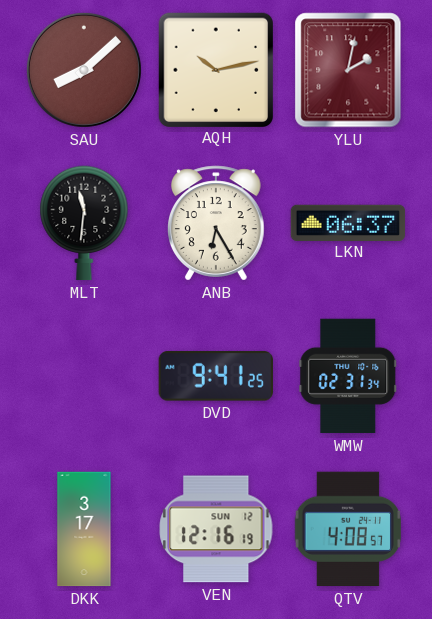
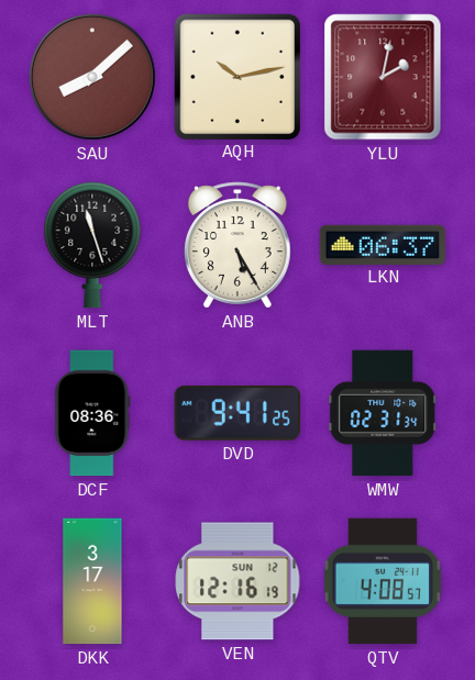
MLT: 11:31 -> 11:27
ANB: 6:25 -> 5:25
DCF: none -> 08:36
